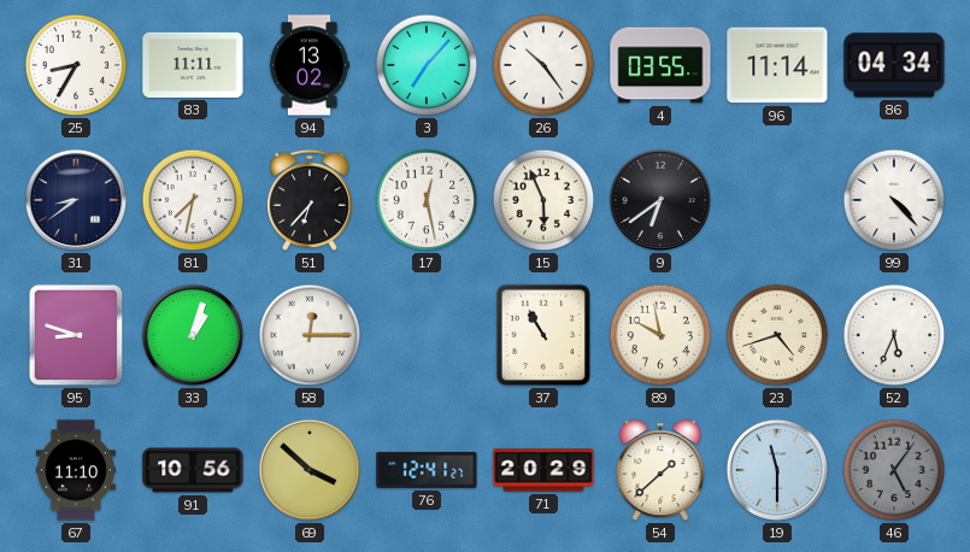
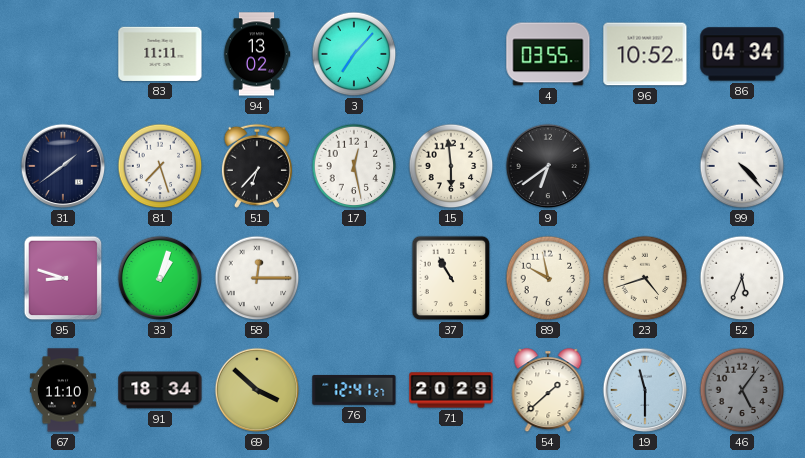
25: 8:35 -> none
26: 10:24 -> none
96: 11:14 -> 10:52
31: 8:39 -> 1:39
81: 7:32 -> 7:27
15: 5:56 -> 5:59
91: 10:56 -> 18:34
